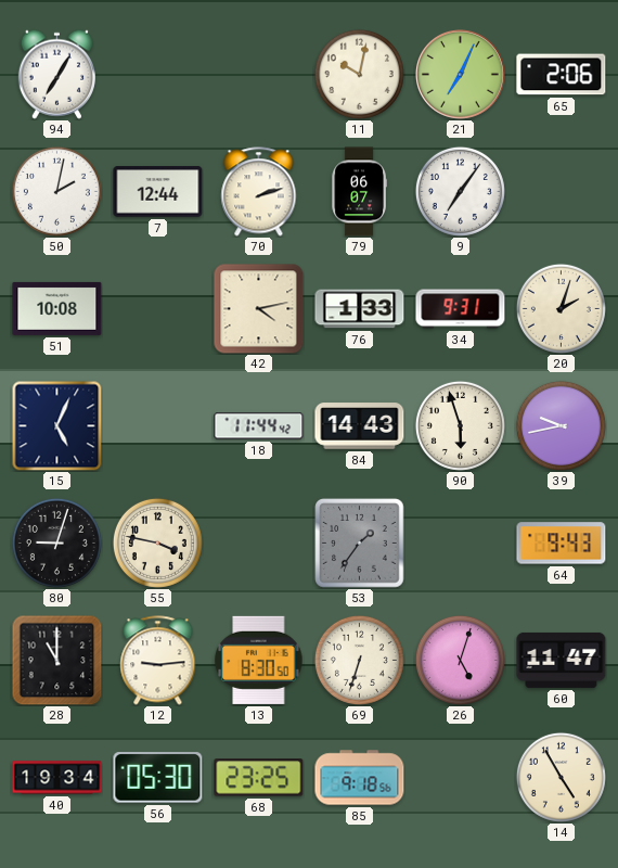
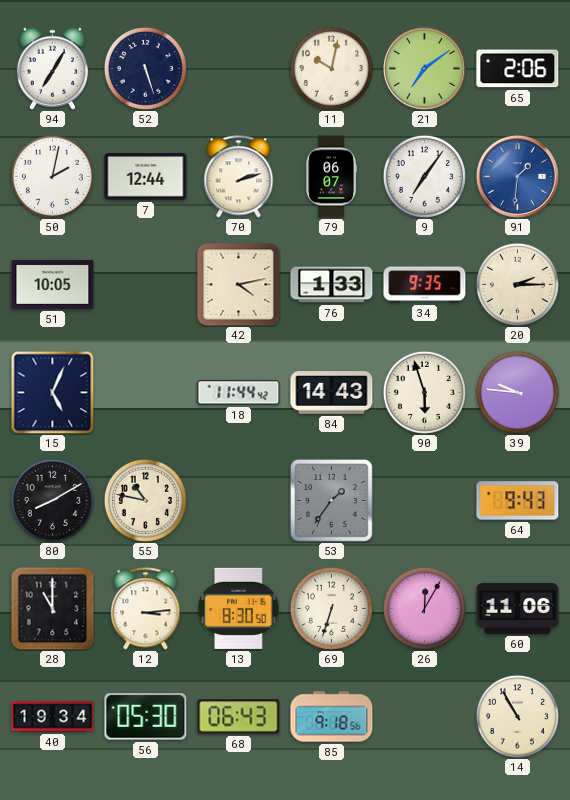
52: none -> 5:27
21: 7:04 -> 7:09
91: none -> 1:31
51: 10:08 -> 10:05
34: 9:31 -> 9:35
20: 2:03 -> 2:15
39: 9:43 -> 9:46
80: 9:03 -> 8:10
55: 3:47 -> 10:47
12: 9:14 -> 3:14
26: 5:03 -> 12:05
60: 11:47 -> 11:06
68: 23:25 -> 06:43
14: 4:55 -> 10:55
